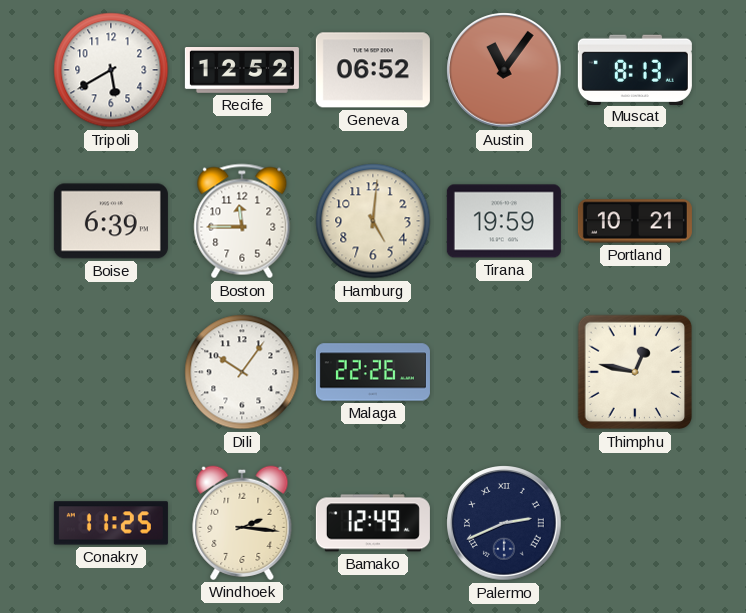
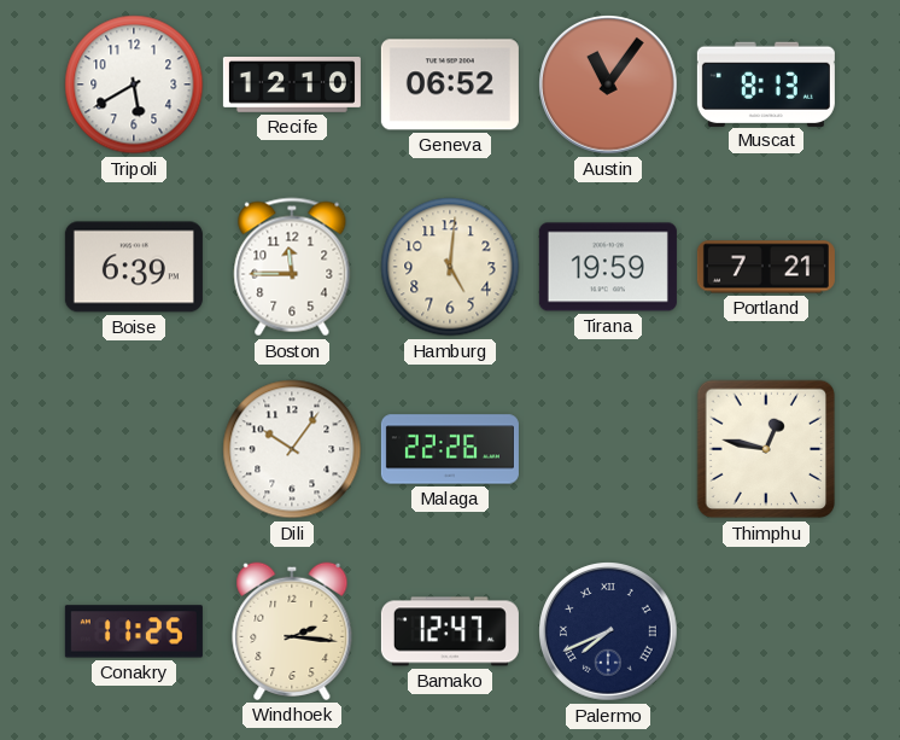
Recife: 12:52 -> 12:10
Portland: 10:21 -> 7:21
Bamako: 12:49 -> 12:47
Palermo: 2:41 -> 7:41
